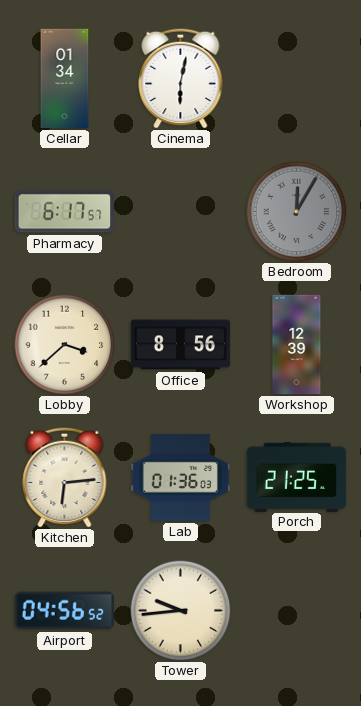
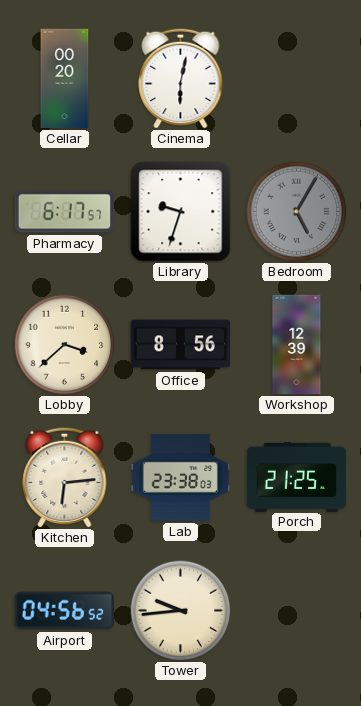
Cellar: 01:34 -> 00:20
Library: none -> 9:33
Bedroom: 12:05 -> 5:05
Lab: 01:36 -> 23:38
